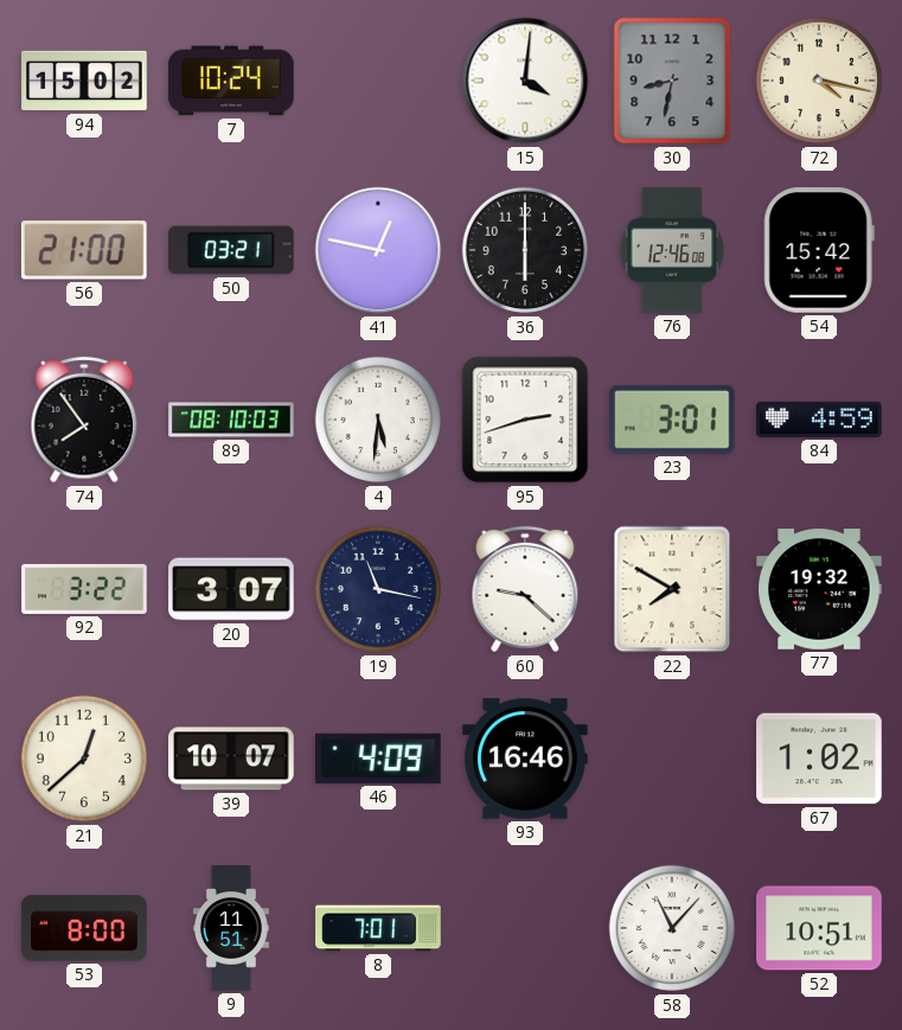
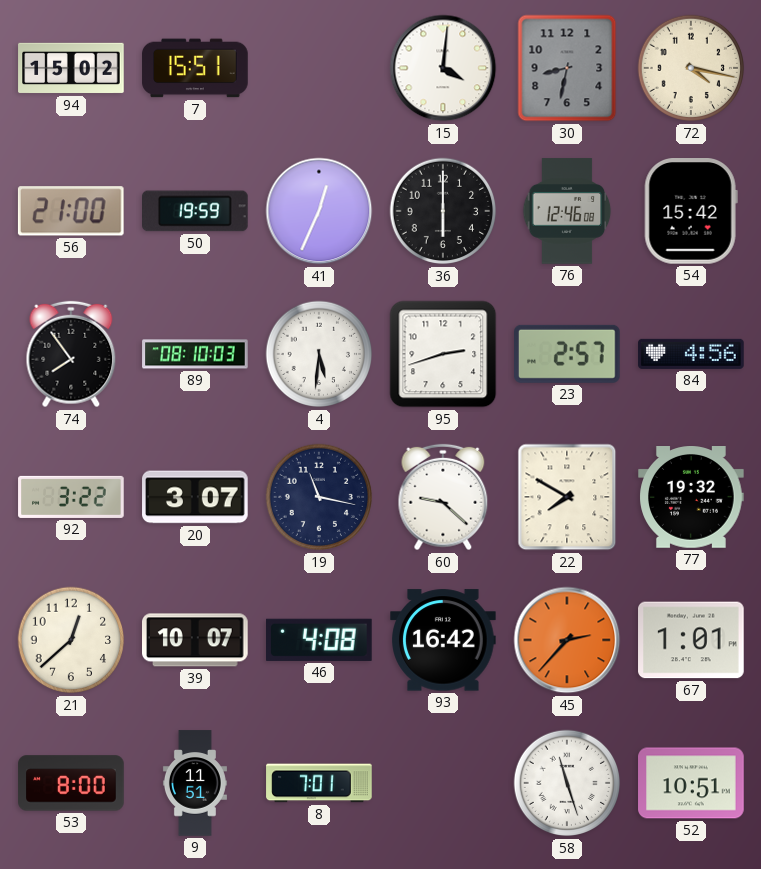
7: 10:24 -> 15:51
50: 03:21 -> 19:59
41: 12:47 -> 12:34
23: 3:01 -> 2:57
84: 4:59 -> 4:56
46: 4:09 -> 4:08
93: 16:46 -> 16:42
45: none -> 2:37
67: 1:02 -> 1:01
58: 11:07 -> 11:27
